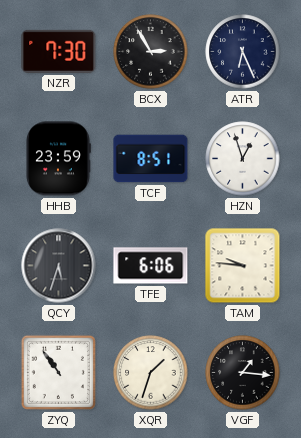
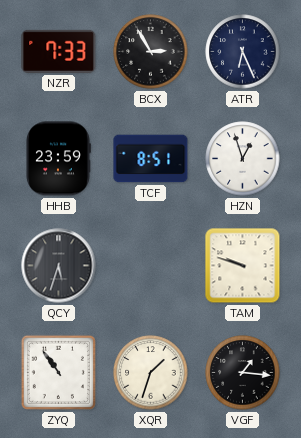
NZR: 7:30 -> 7:33
TFE: 6:06 -> none
TAM: 9:46 -> 9:48
